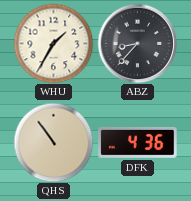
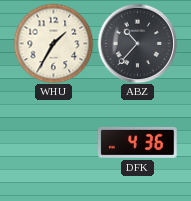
ABZ: 8:37 -> 10:37
QHS: 10:54 -> none
